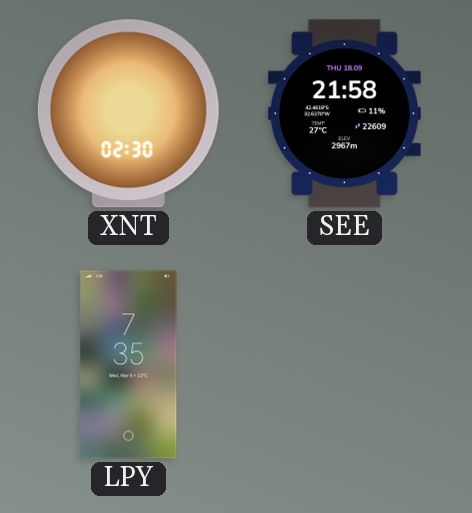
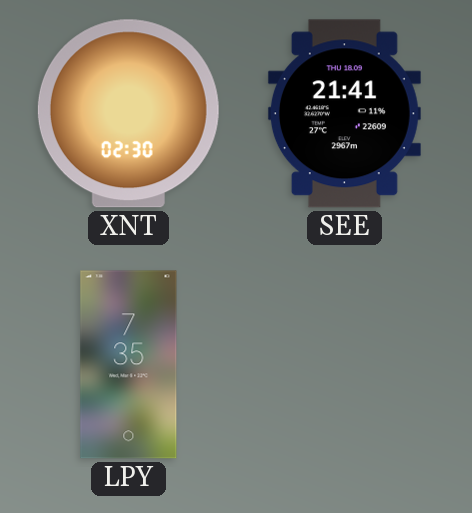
SEE: 21:58 -> 21:41
